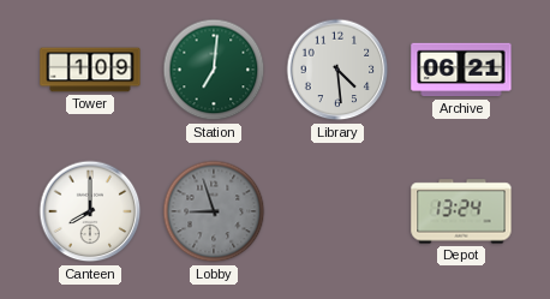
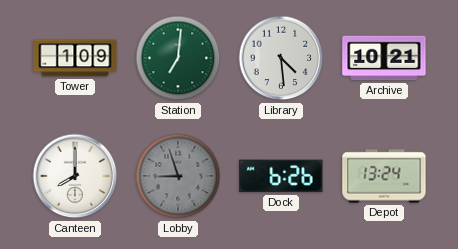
Archive: 06:21 -> 10:21
Dock: none -> 6:26
